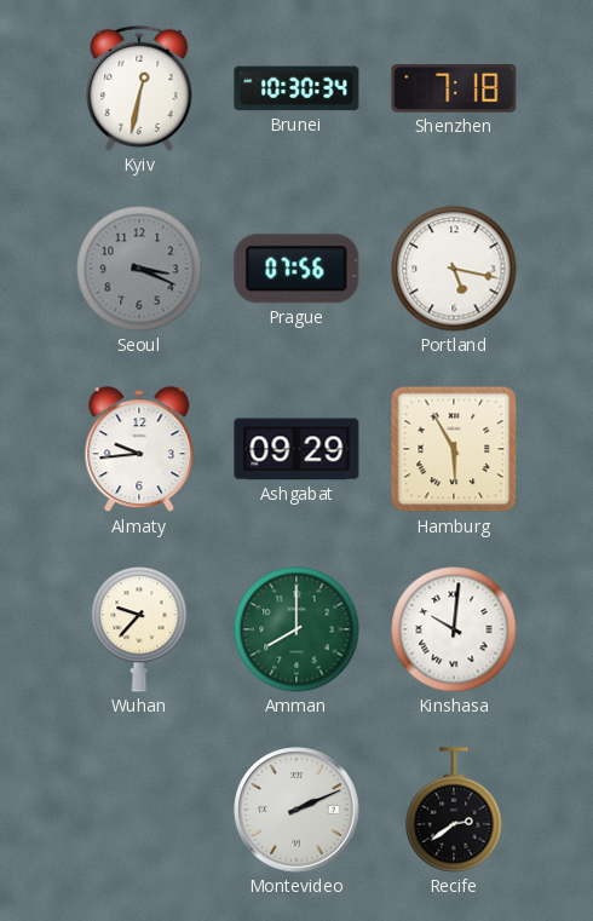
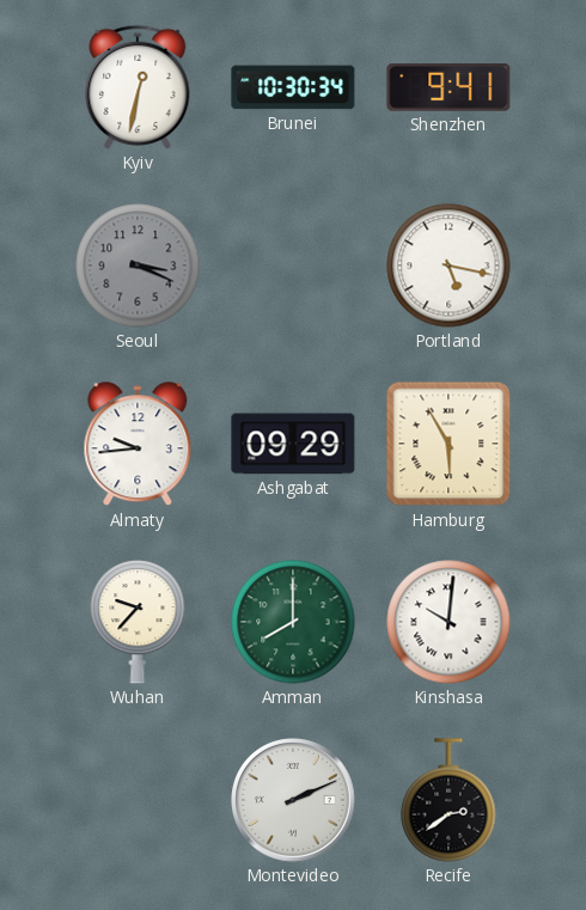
Shenzhen: 7:18 -> 9:41
Prague: 07:56 -> none
